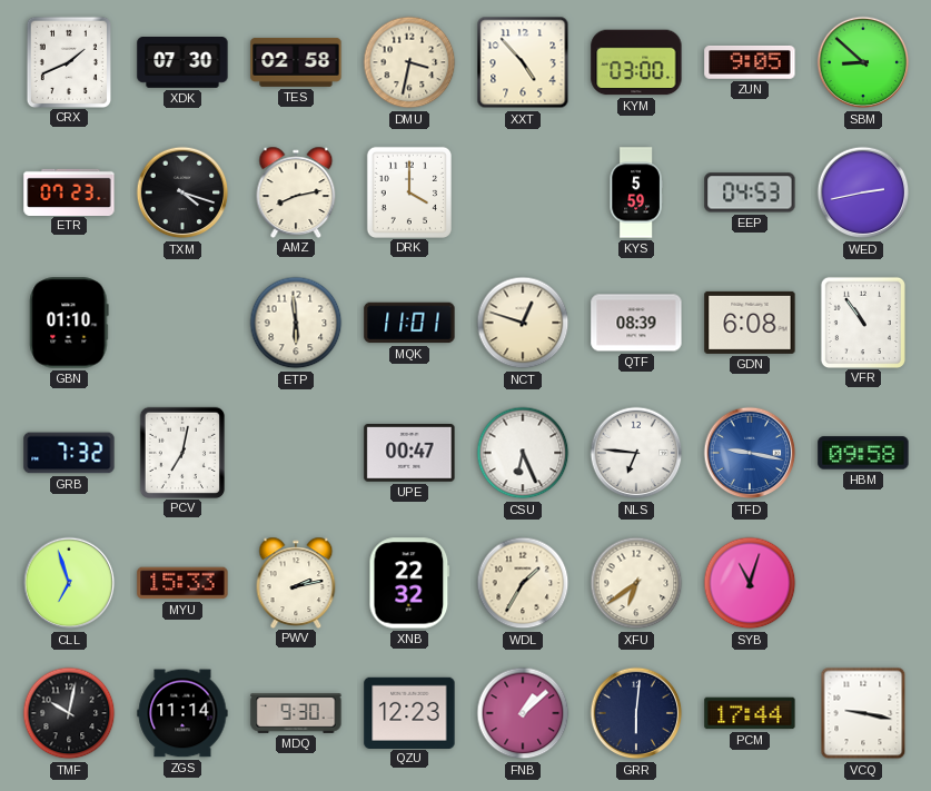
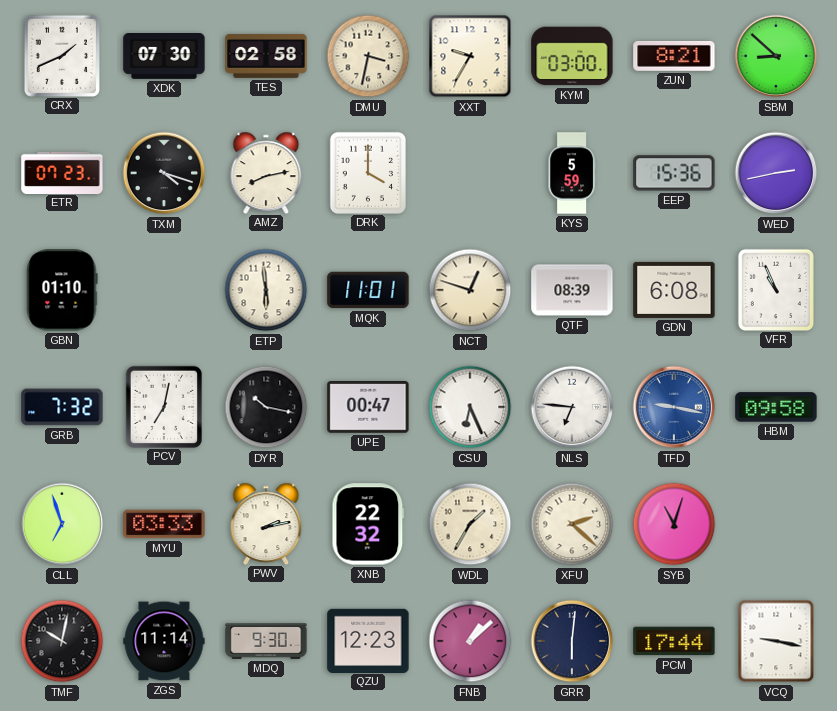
XXT: 4:53 -> 9:35
ZUN: 9:05 -> 8:21
EEP: 04:53 -> 15:36
VFR: 10:54 -> 10:56
DYR: none -> 10:17
MYU: 15:33 -> 03:33
XFU: 6:39 -> 2:22
